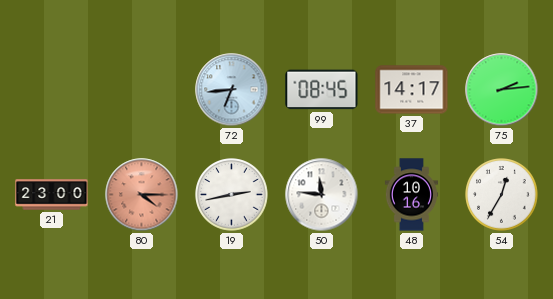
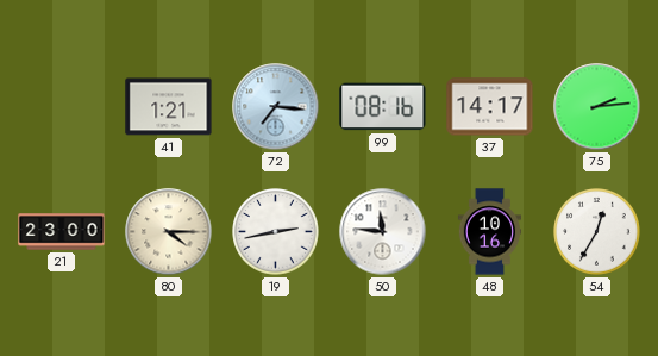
41: none -> 1:21
72: 6:44 -> 7:16
99: 08:45 -> 08:16
80 dial: salmon -> cream
